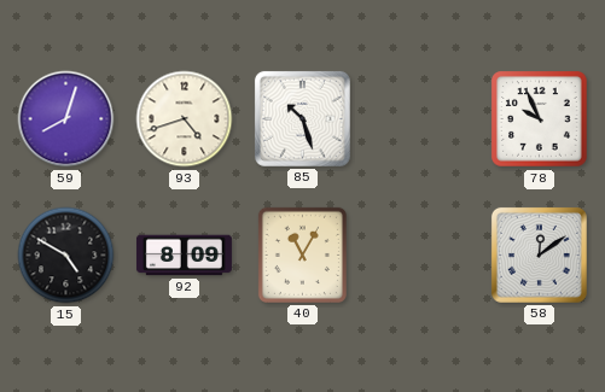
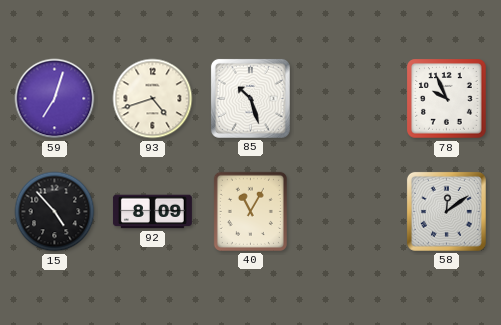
59: 8:03 -> 7:03
15: 4:50 -> 4:53
